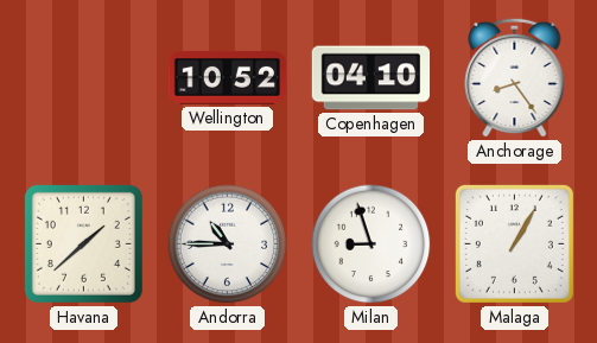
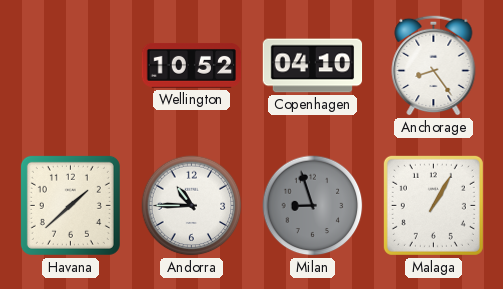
Milan dial: white -> grey
